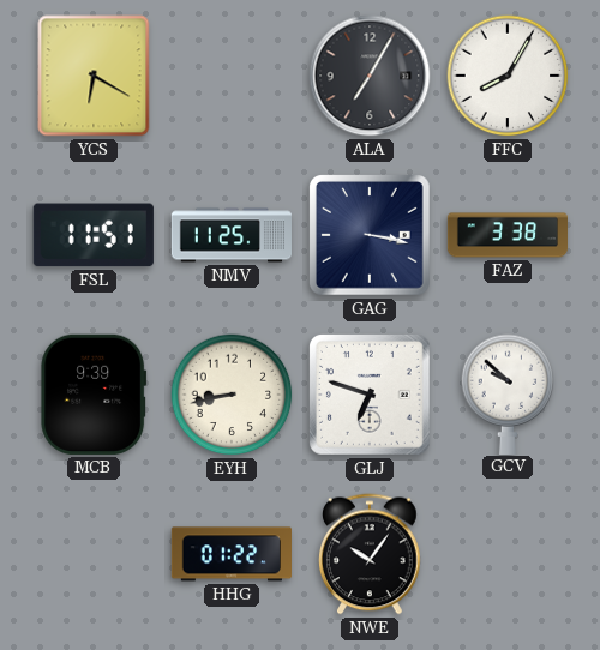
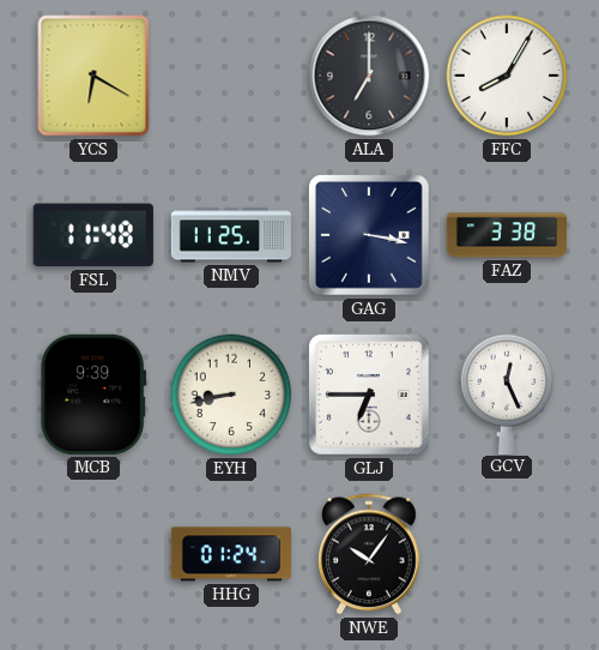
ALA: 7:05 -> 7:00
FSL: 11:51 -> 11:48
GLJ: 6:48 -> 6:45
GCV: 9:52 -> 12:26
HHG: 01:22 -> 01:24
